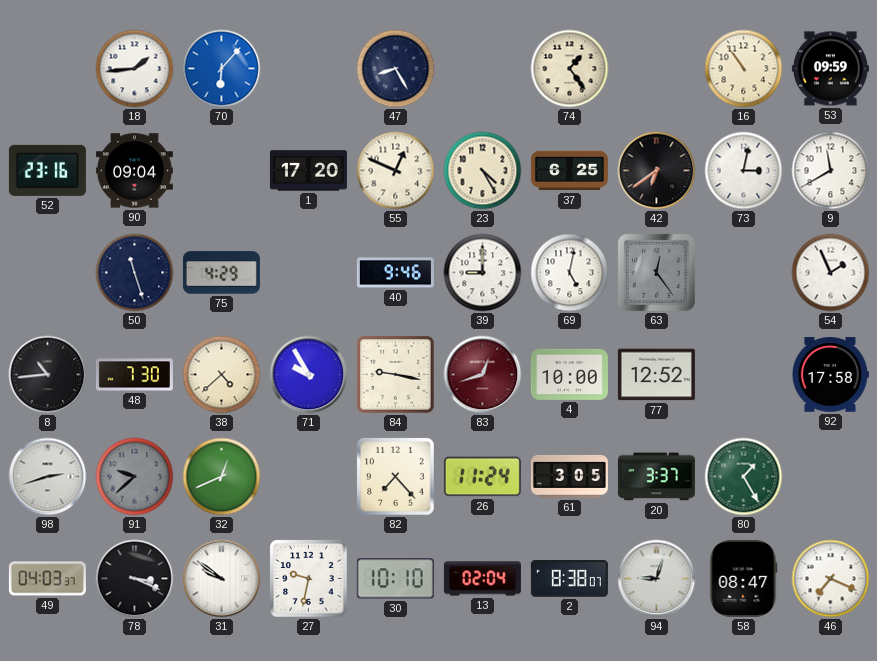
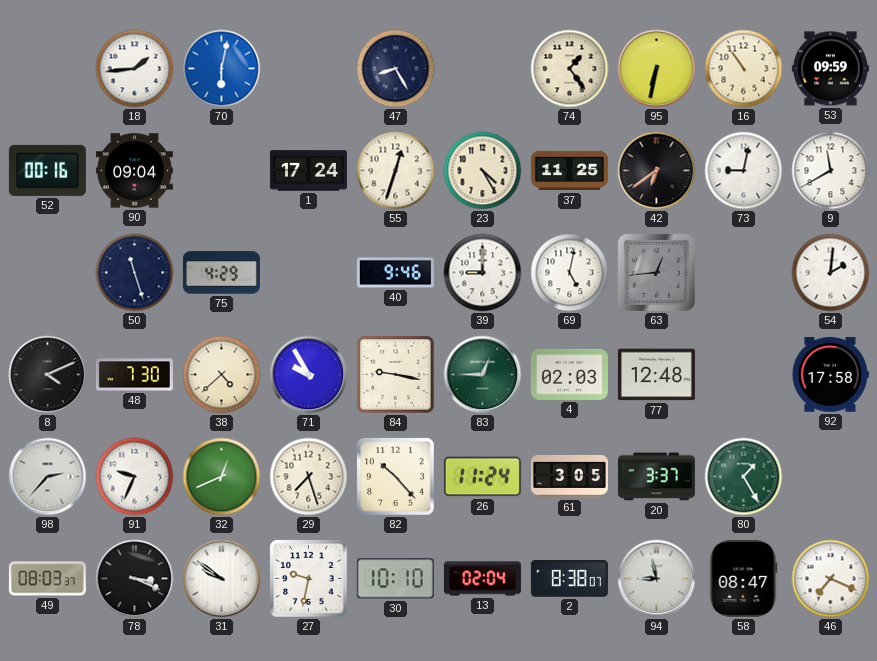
70: 6:07 -> 6:02
95: none -> 6:32
52: 23:16 -> 00:16
1: 17:20 -> 17:24
55: 12:49 -> 12:33
37: 6:25 -> 11:25
73: 3:02 -> 9:02
63: 12:24 -> 12:44
54: 1:56 -> 2:01
8: 10:44 -> 4:11
83: 12:42 -> 12:45
83 dial: burgundy -> green
4: 10:00 -> 02:03
77: 12:52 -> 12:48
98: 2:42 -> 2:37
91: 9:38 -> 9:34
91 dial: grey -> white
29: none -> 7:27
82: 7:23 -> 10:23
49: 04:03 -> 08:03
94: 9:03 -> 8:58
